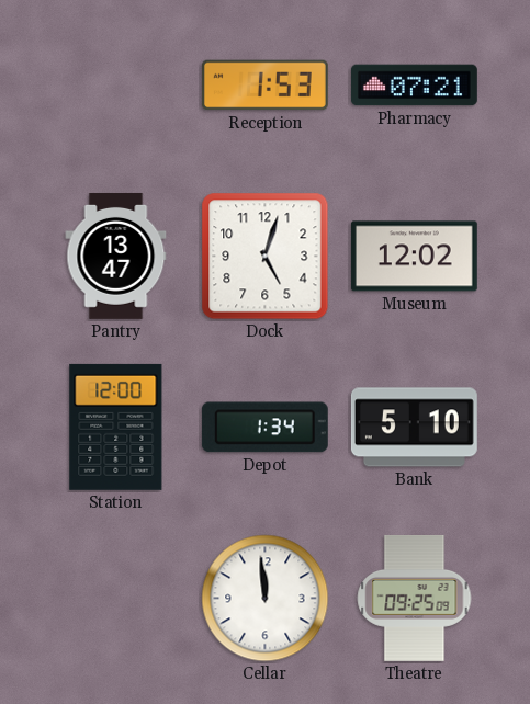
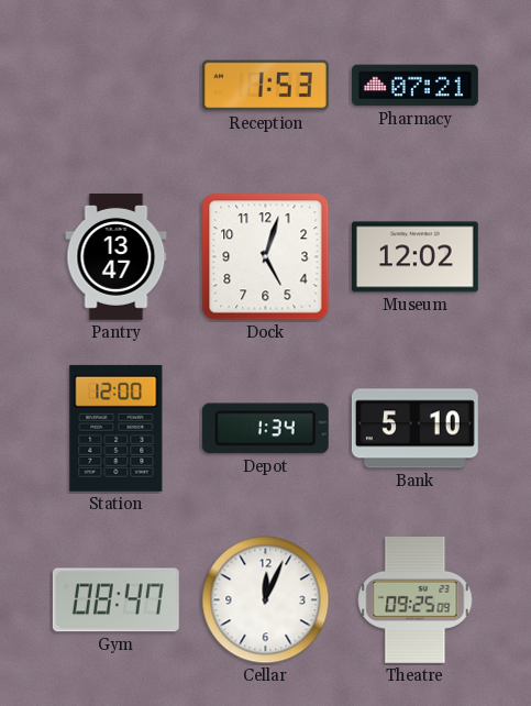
Gym: none -> 08:47
Cellar: 11:59 -> 12:04
